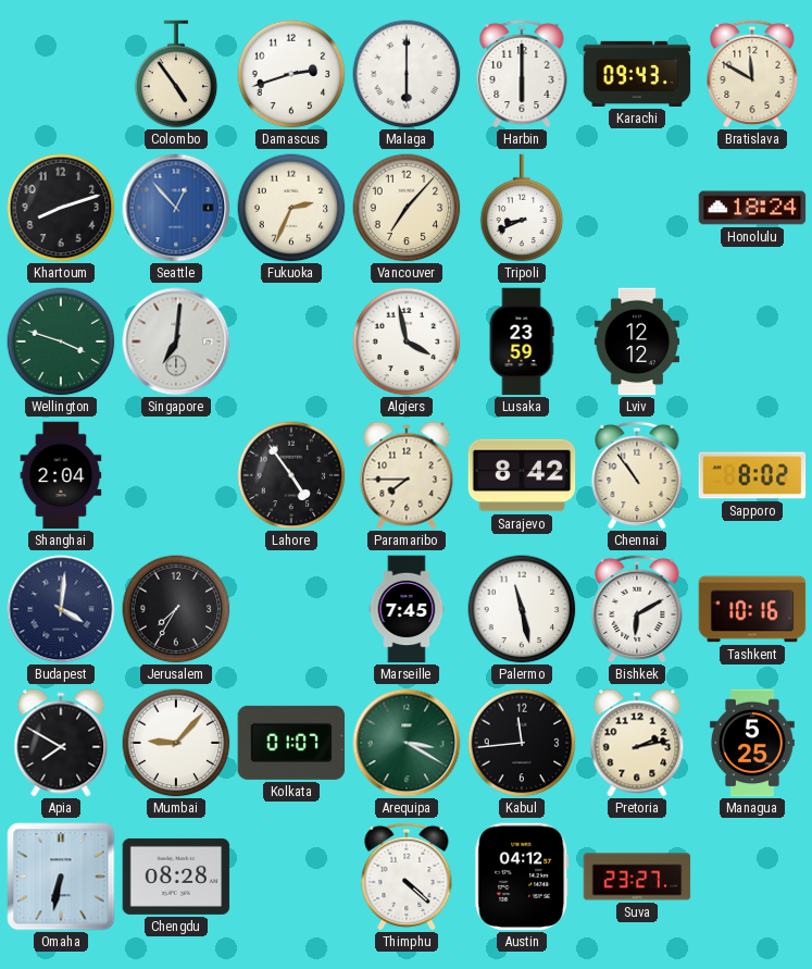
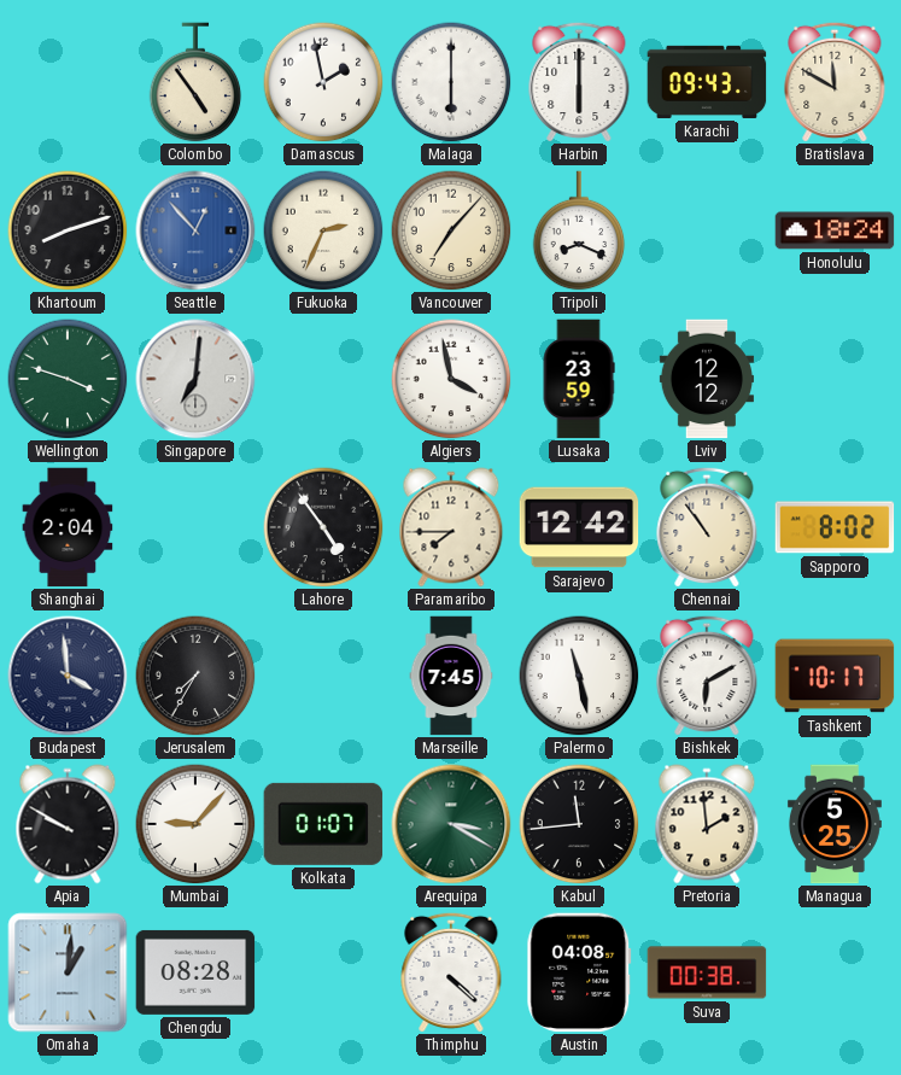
Damascus: 2:42 -> 1:58
Tripoli: 8:41 -> 8:19
Sarajevo: 8:42 -> 12:42
Budapest: 4:01 -> 3:59
Tashkent: 10:16 -> 10:17
Apia: 7:50 -> 9:50
Pretoria: 2:13 -> 1:59
Omaha: 6:32 -> 1:01
Austin: 04:12 -> 04:08
Suva: 23:27 -> 00:38
